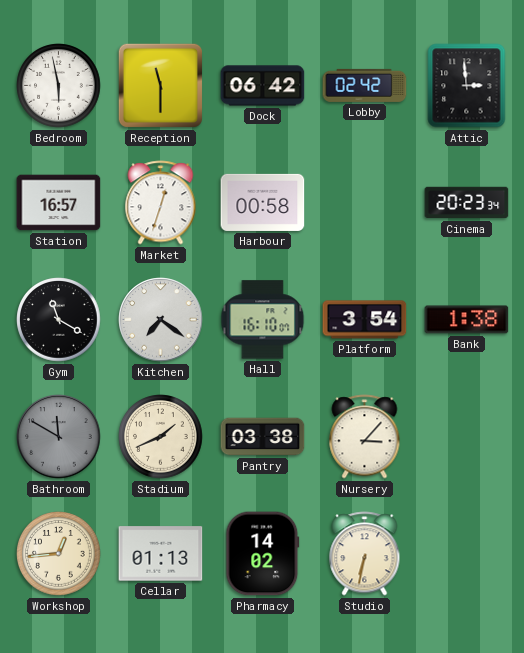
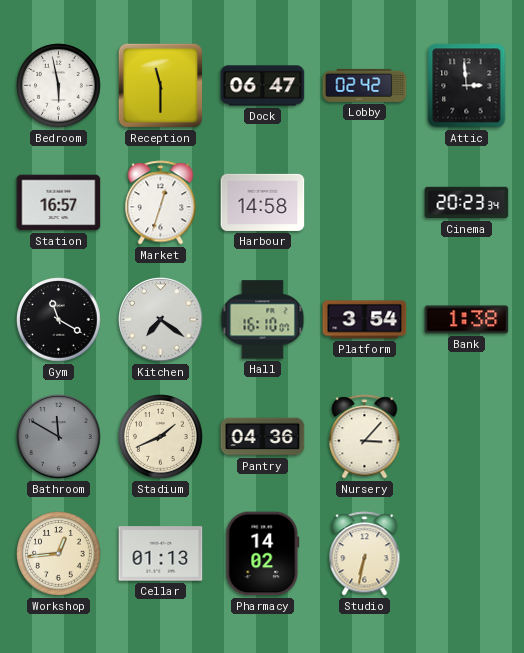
Dock: 06:42 -> 06:47
Harbour: 00:58 -> 14:58
Pantry: 03:38 -> 04:36
